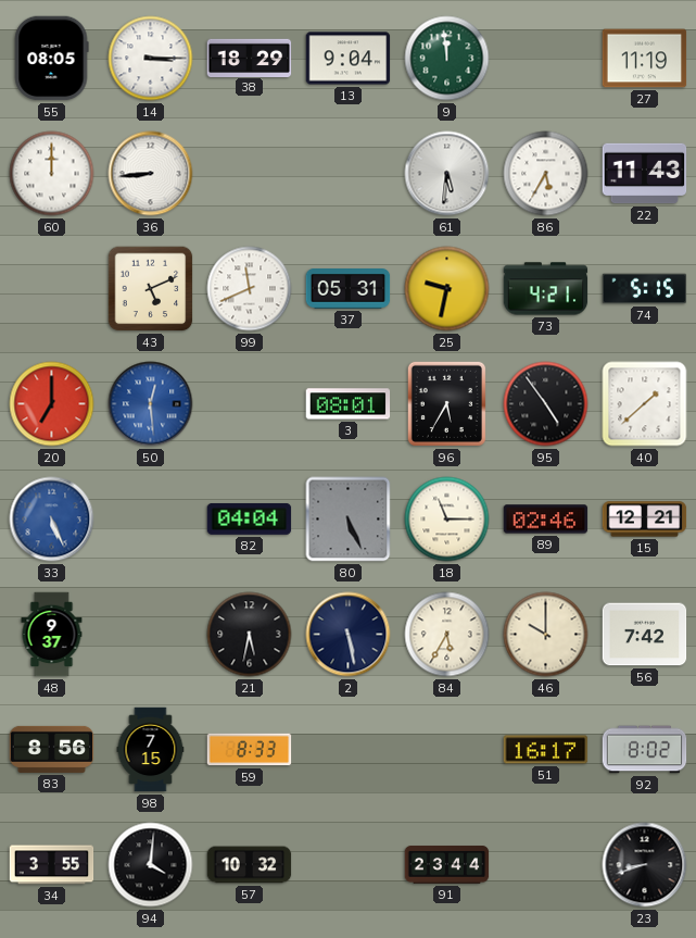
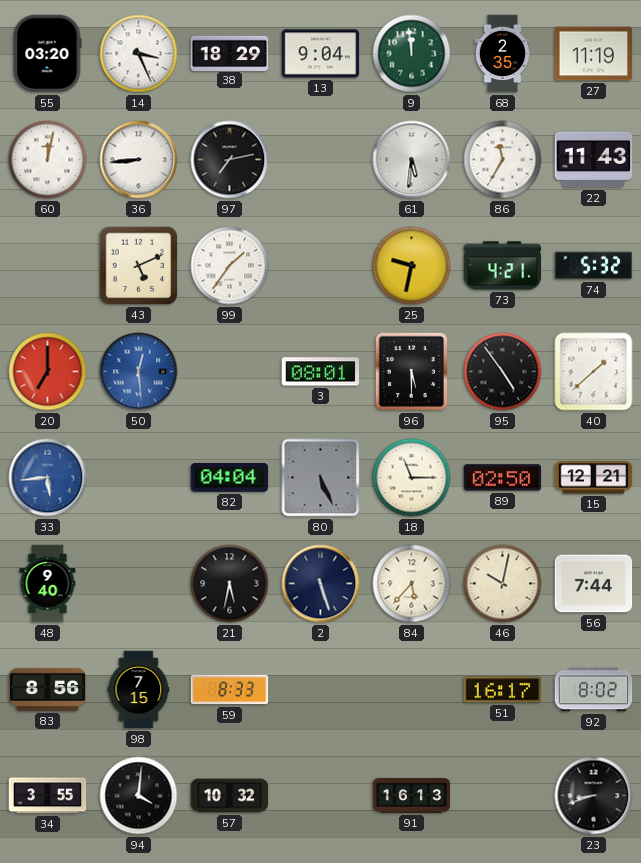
55: 08:05 -> 03:20
14: 3:15 -> 3:26
68: none -> 2:35
60: 12:00 -> 12:02
97: none -> 7:13
86: 5:35 -> 11:35
99: 11:41 -> 1:36
37: 05:31 -> none
74: 5:15 -> 5:32
96: 5:35 -> 5:30
33: 5:26 -> 5:44
89: 02:46 -> 02:50
48: 9:37 -> 9:40
2: 5:28 -> 5:27
84: 5:35 -> 5:37
46: 10:00 -> 10:02
56: 7:42 -> 7:44
91: 23:44 -> 16:13
